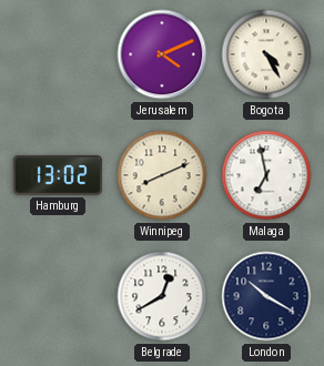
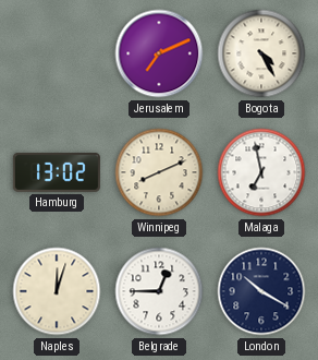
Jerusalem: 4:11 -> 7:11
Naples: none -> 12:03
Belgrade: 12:40 -> 12:45
